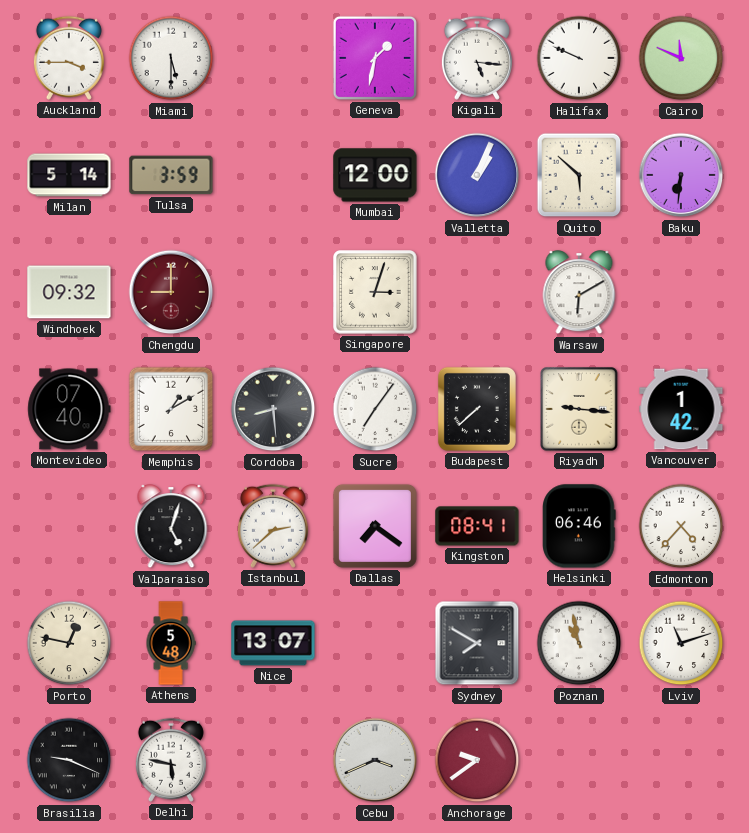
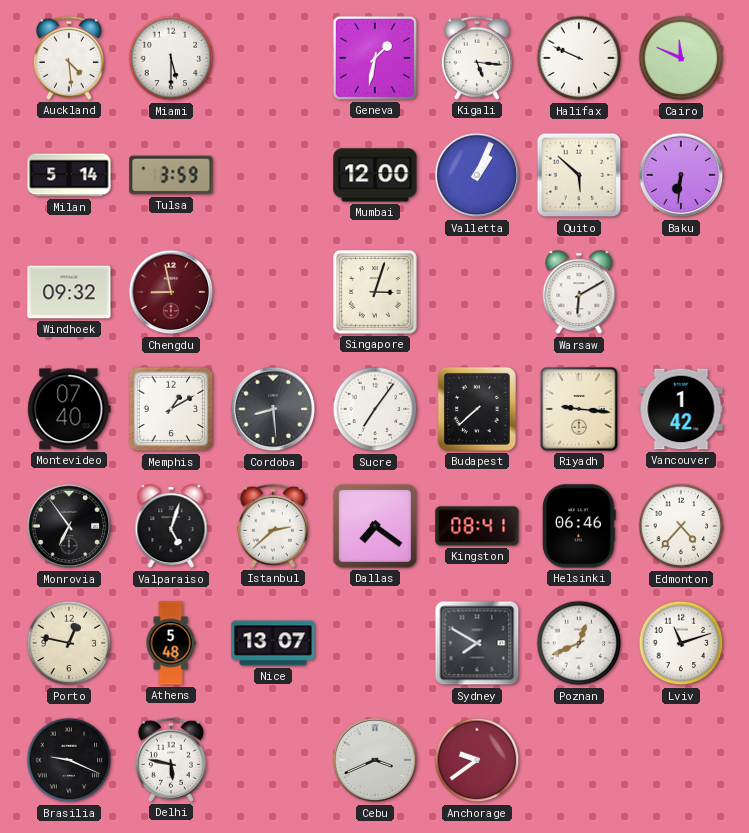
Auckland: 3:45 -> 4:29
Chengdu: 9:00 -> 8:58
Monrovia: none -> 6:54
Poznan: 10:58 -> 12:41
